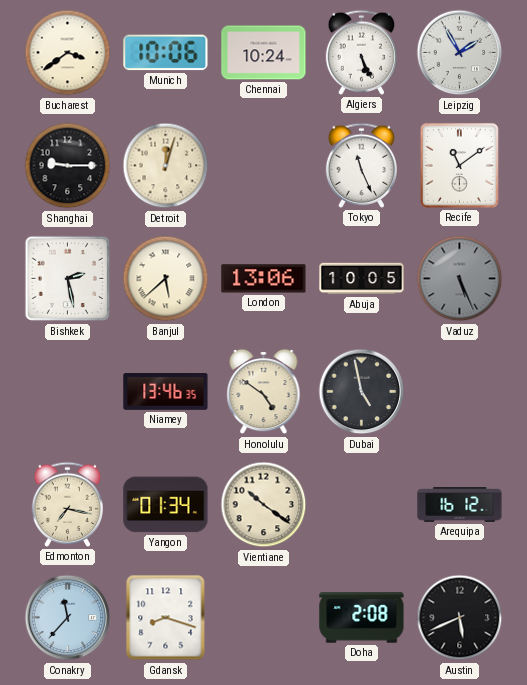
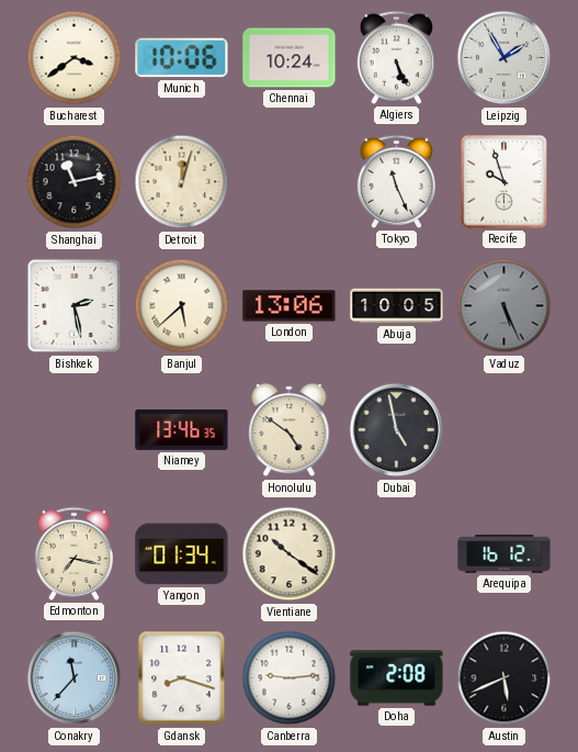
Shanghai: 9:15 -> 11:13
Recife: 11:09 -> 9:57
Canberra: none -> 9:14
